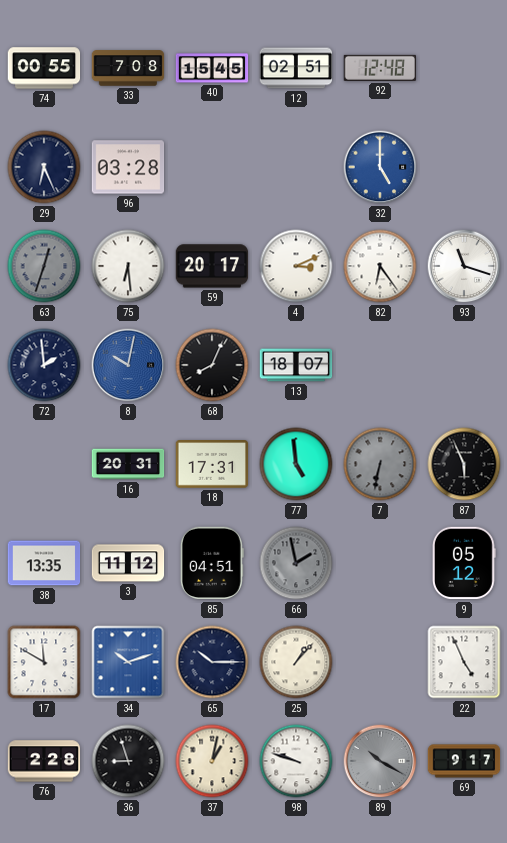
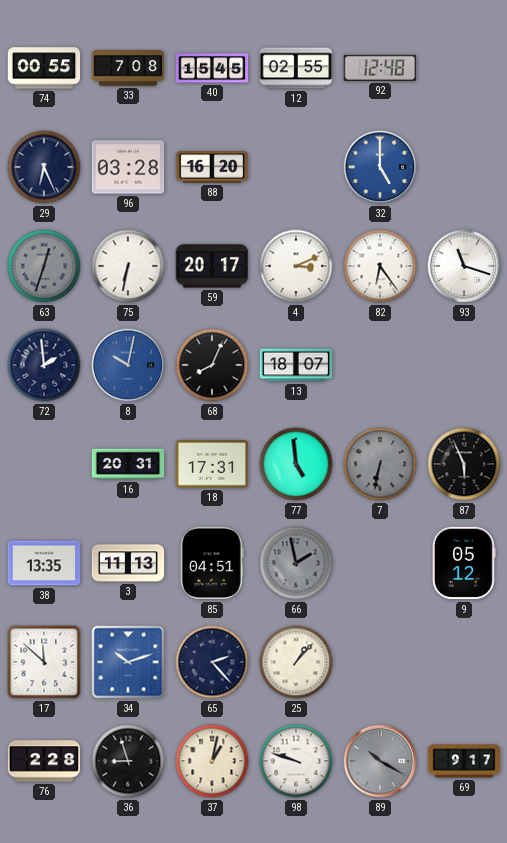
12: 02:51 -> 02:55
88: none -> 16:20
75: 6:29 -> 6:32
3: 11:12 -> 11:13
17: 11:50 -> 11:52
65: 10:15 -> 2:23
22: 4:56 -> none
